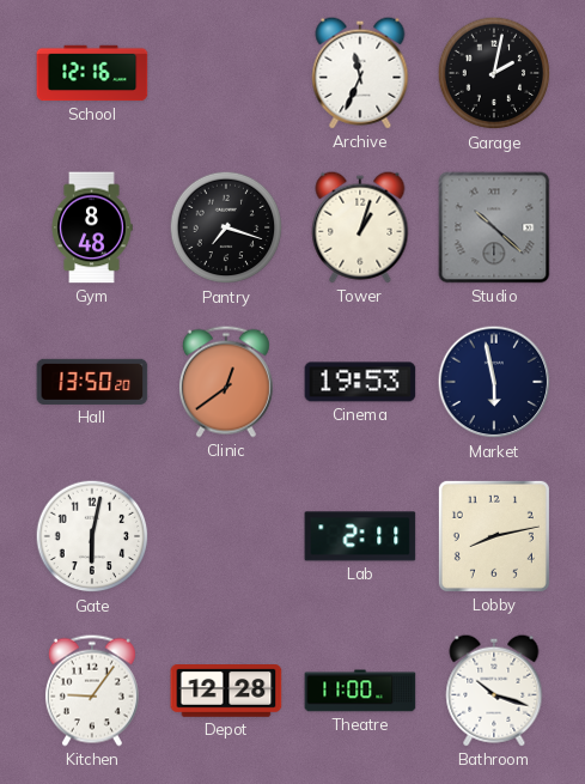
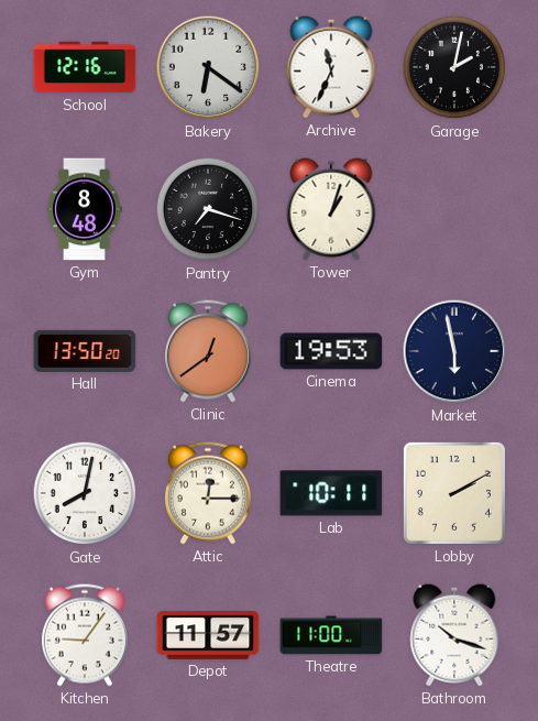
Bakery: none -> 6:21
Studio: 10:22 -> none
Gate: 6:02 -> 8:02
Attic: none -> 12:15
Lab: 2:11 -> 10:11
Lobby: 8:13 -> 2:10
Depot: 12:28 -> 11:57
